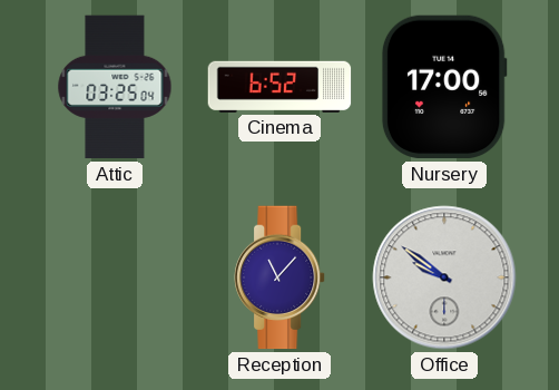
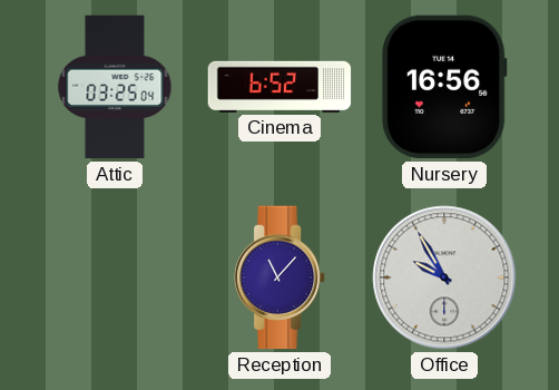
Nursery: 17:00 -> 16:56
Office: 9:51 -> 9:55
